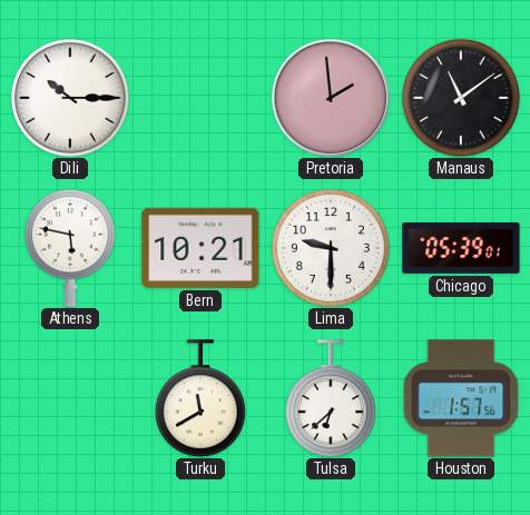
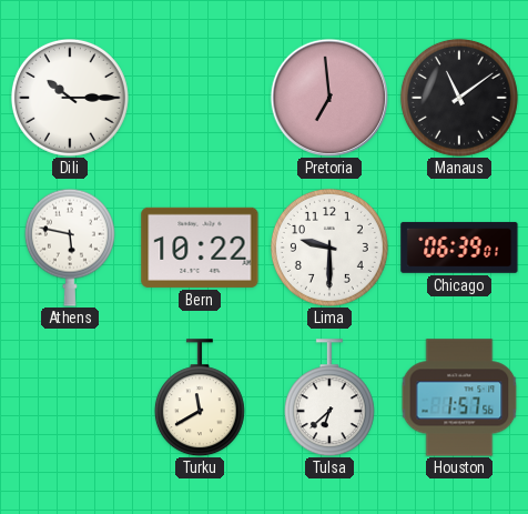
Pretoria: 1:59 -> 6:59
Bern: 10:21 -> 10:22
Chicago: 05:39 -> 06:39
